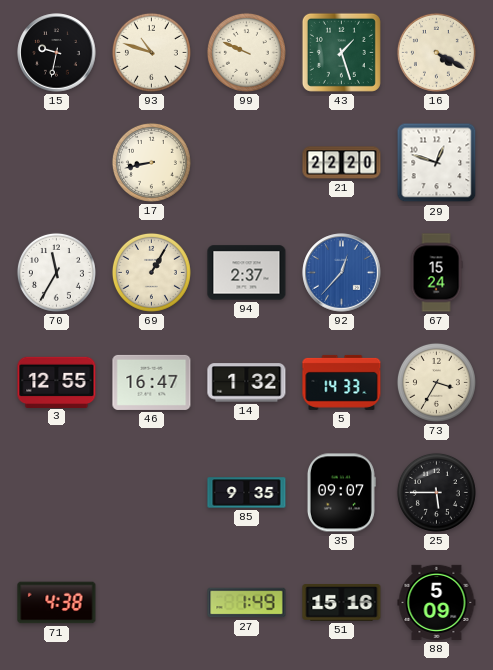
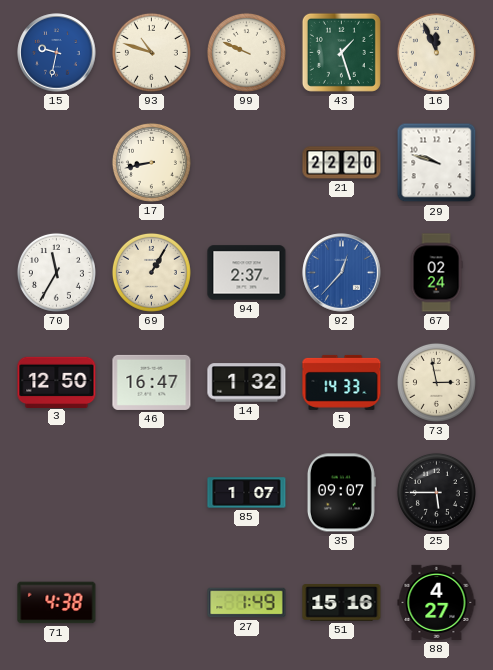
15 dial: black -> blue
16: 4:20 -> 11:56
29: 12:48 -> 9:48
67: 15:24 -> 02:24
3: 12:55 -> 12:50
73: 3:35 -> 2:58
85: 9:35 -> 1:07
88: 5:09 -> 4:27
